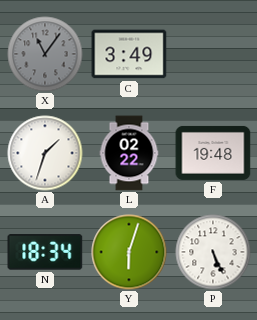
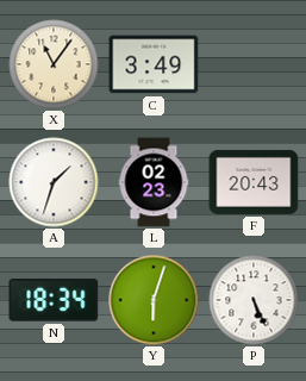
X dial: grey -> cream
L: 02:22 -> 02:23
F: 19:48 -> 20:43
